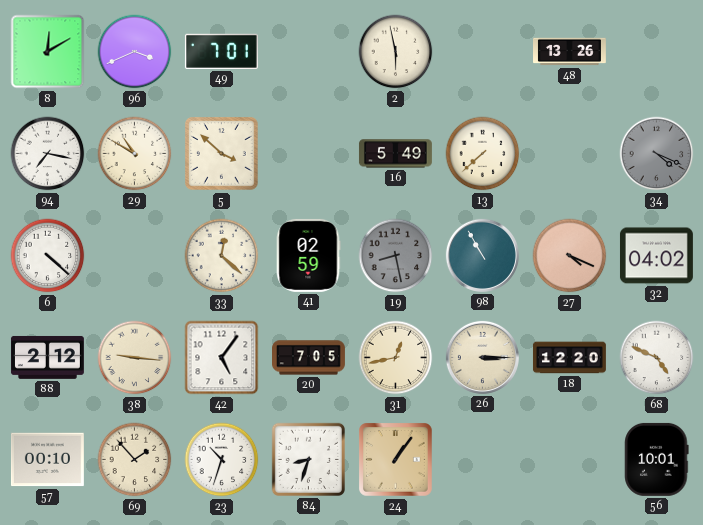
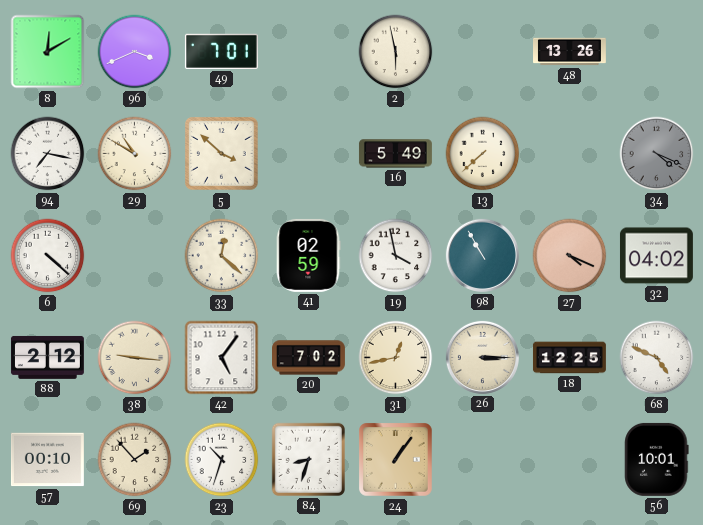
19: 8:28 -> 3:58
19 dial: grey -> white
20: 7:05 -> 7:02
18: 12:20 -> 12:25
